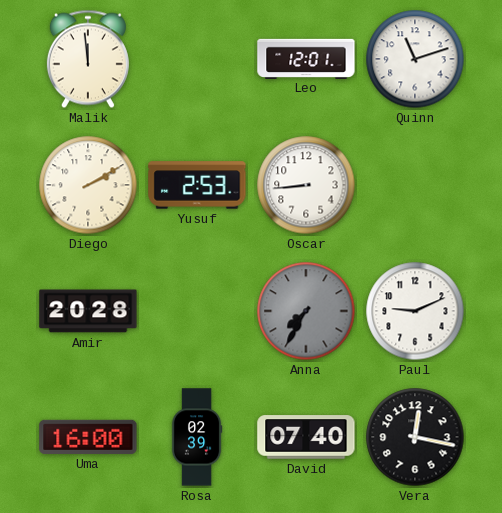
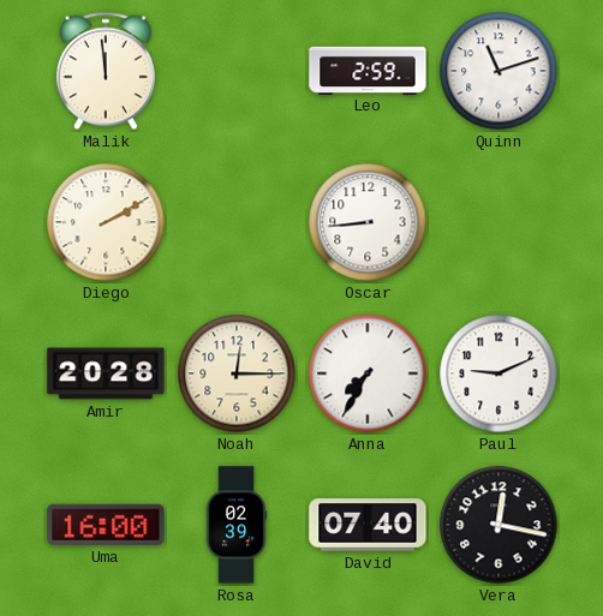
Leo: 12:01 -> 2:59
Yusuf: 2:53 -> none
Noah: none -> 12:15
Anna dial: grey -> white
